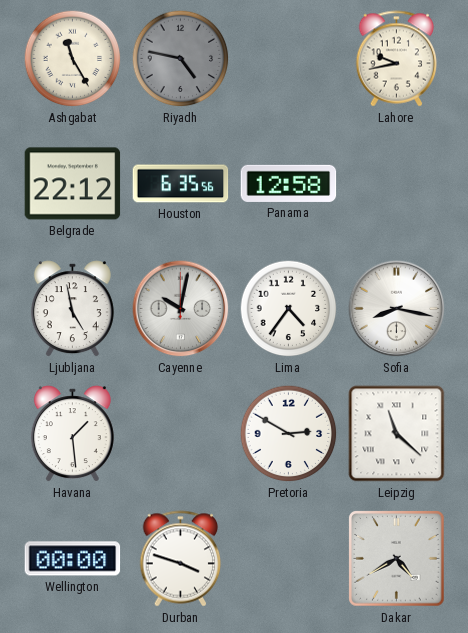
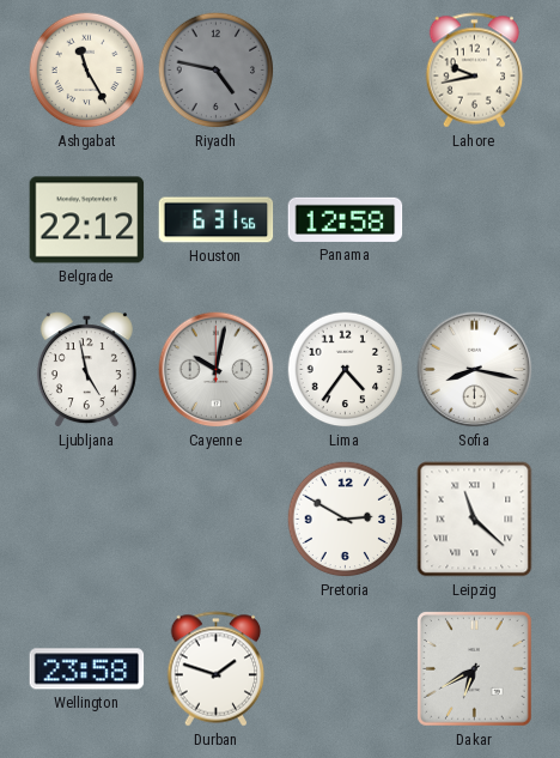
Houston: 6:35 -> 6:31
Havana: 1:29 -> none
Wellington: 00:00 -> 23:58
Durban: 3:48 -> 1:48
Dakar: 4:40 -> 6:40
